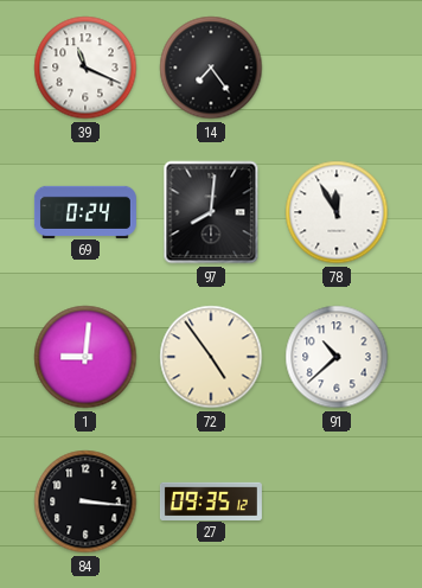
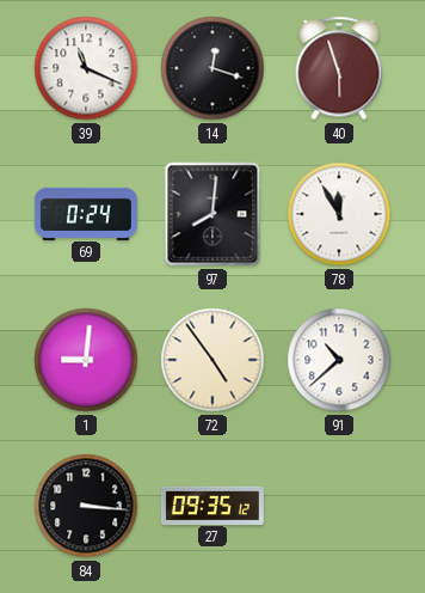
14: 7:24 -> 12:18
40: none -> 5:57
